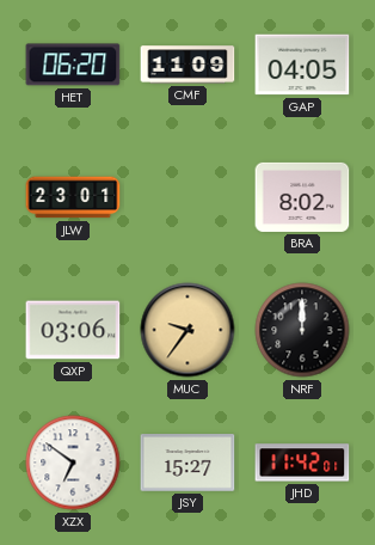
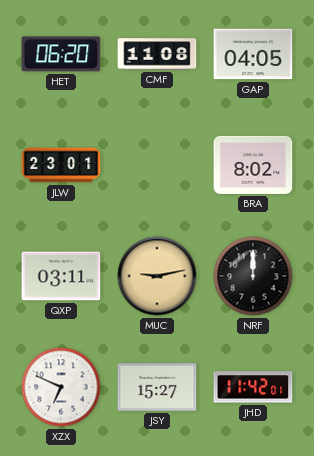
CMF: 11:09 -> 11:08
QXP: 03:06 -> 03:11
MUC: 9:36 -> 9:13
XZX: 6:51 -> 6:49
